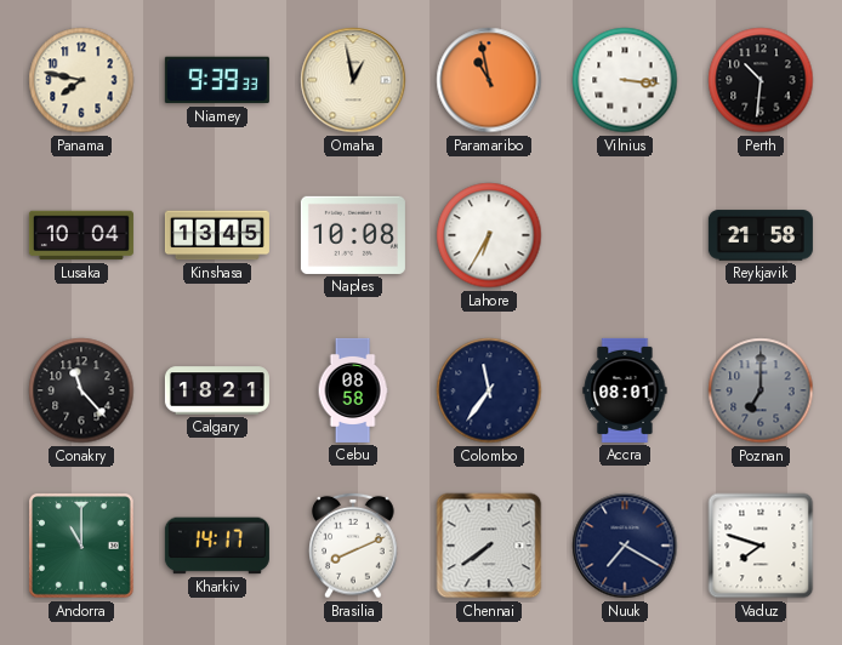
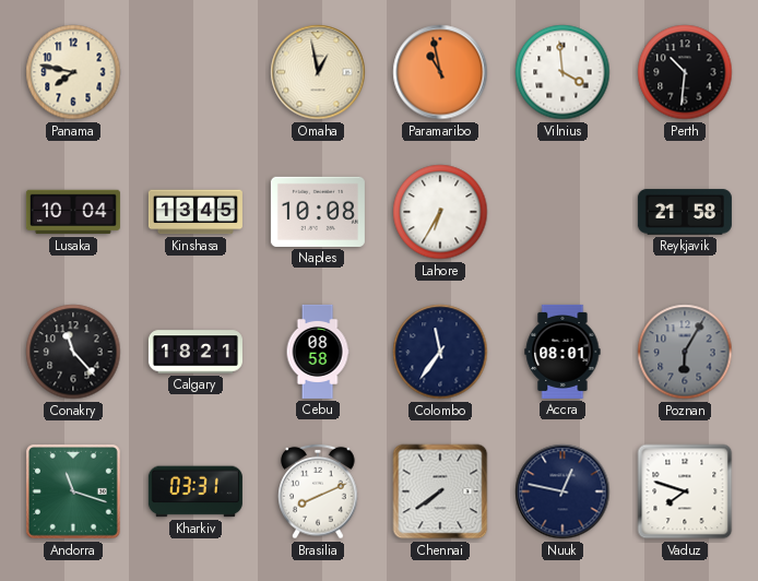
Niamey: 9:39 -> none
Vilnius: 3:16 -> 3:59
Poznan: 7:00 -> 6:05
Andorra: 11:00 -> 11:18
Kharkiv: 14:17 -> 03:31
Nuuk: 7:20 -> 12:47
